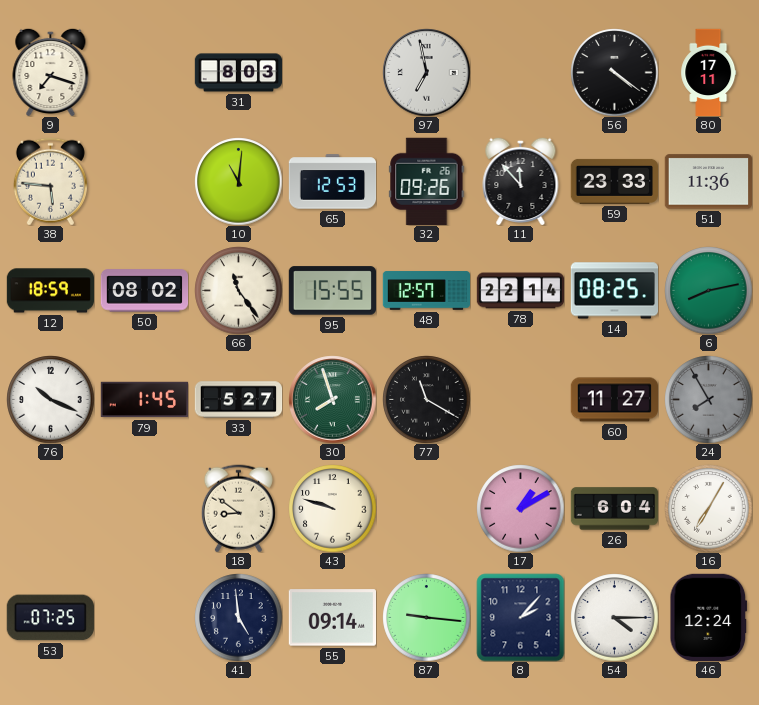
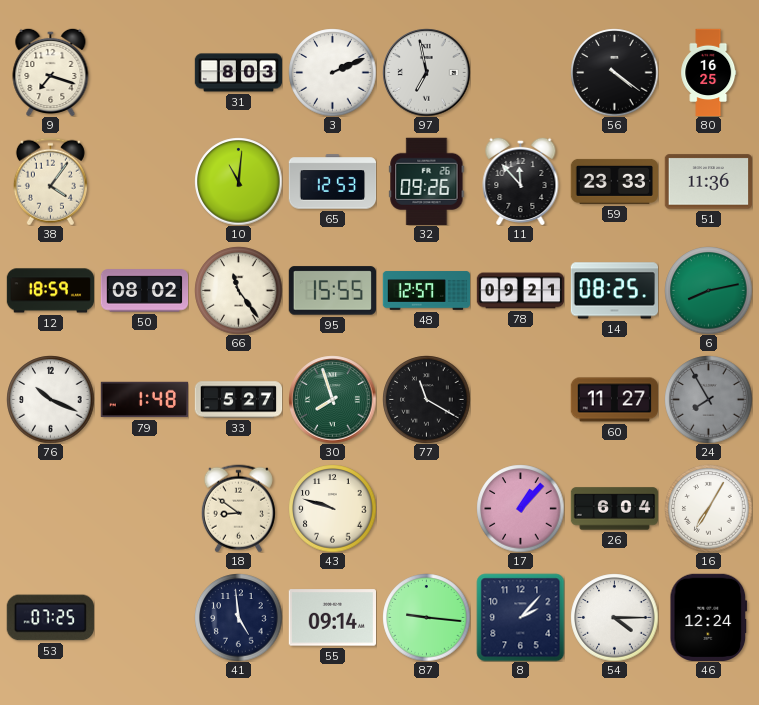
3: none -> 2:11
80: 17:11 -> 16:25
38: 5:46 -> 4:06
78: 22:14 -> 09:21
79: 1:45 -> 1:48
17: 1:10 -> 1:07
